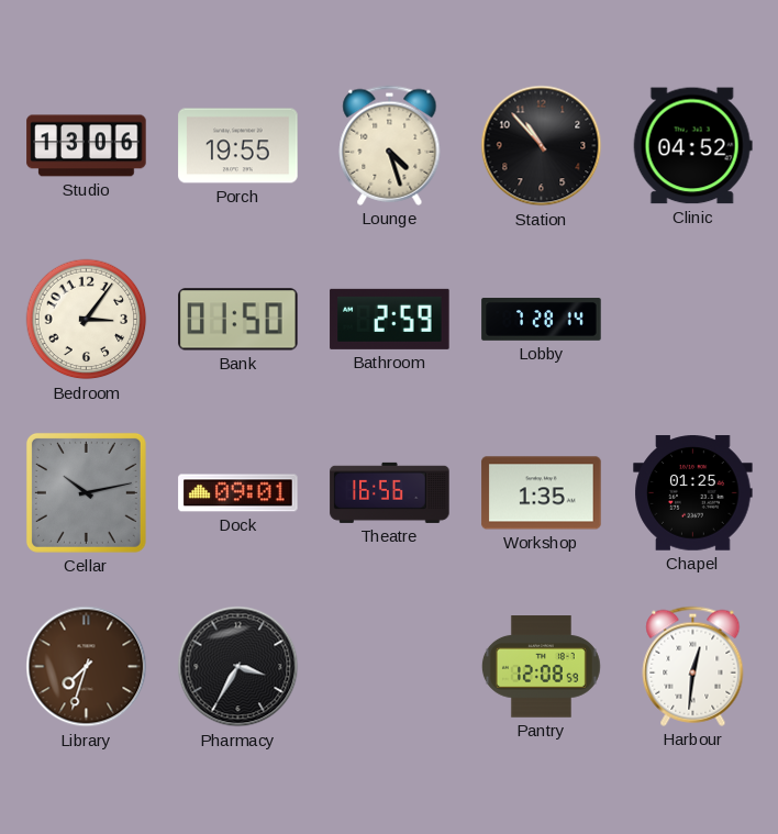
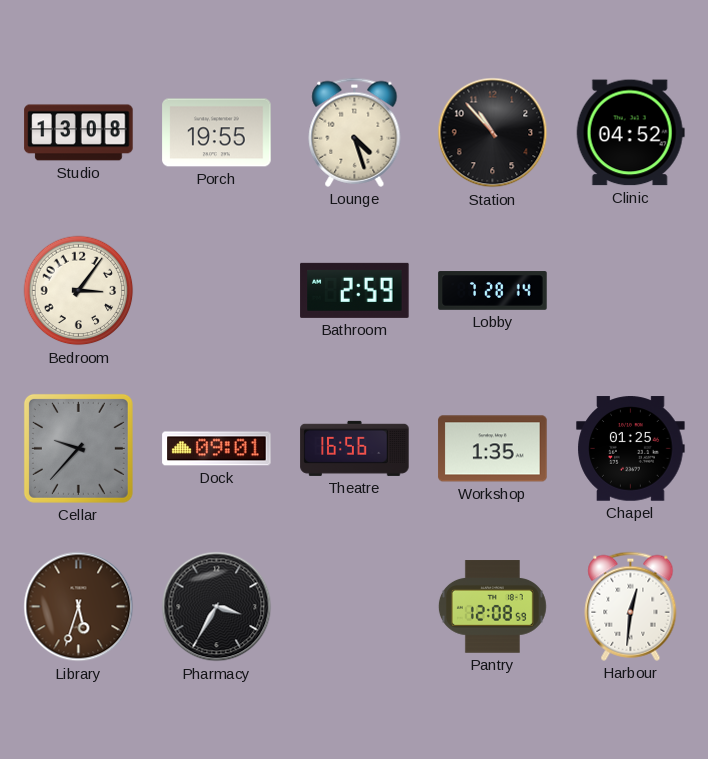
Studio: 13:06 -> 13:08
Bank: 01:50 -> none
Cellar: 10:13 -> 9:37
Library: 7:33 -> 5:33
